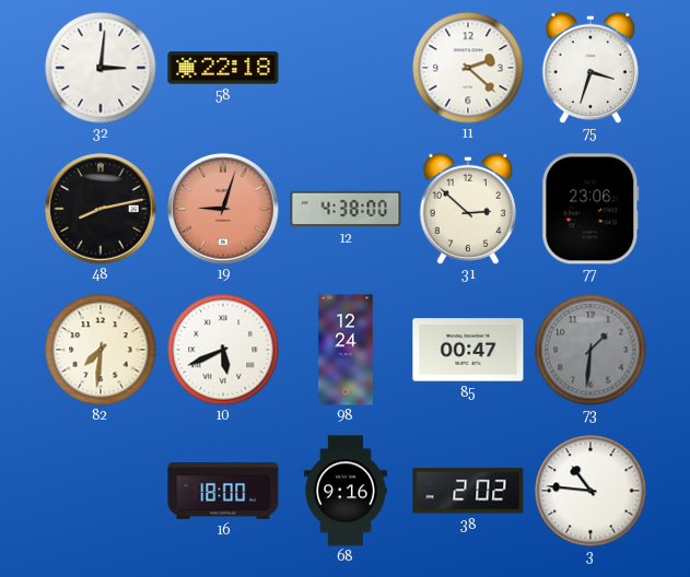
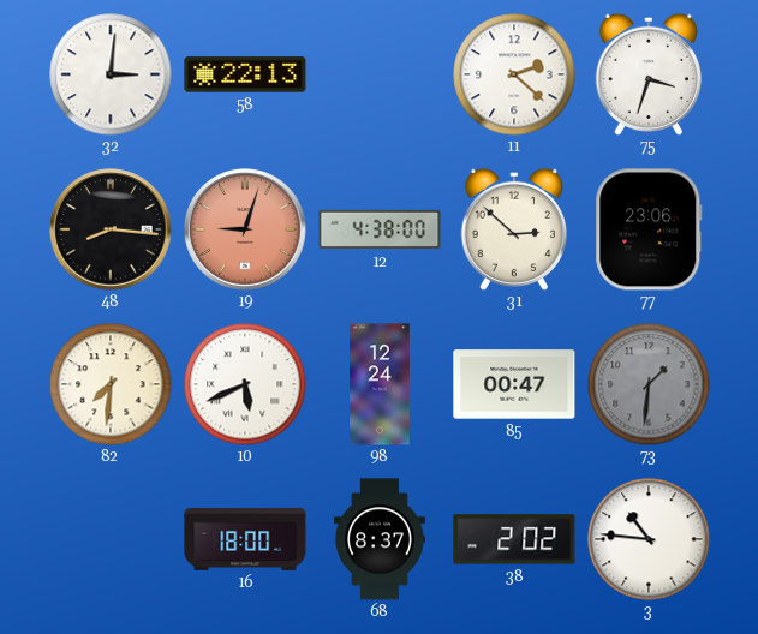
58: 22:18 -> 22:13
48: 8:13 -> 8:16
68: 9:16 -> 8:37
